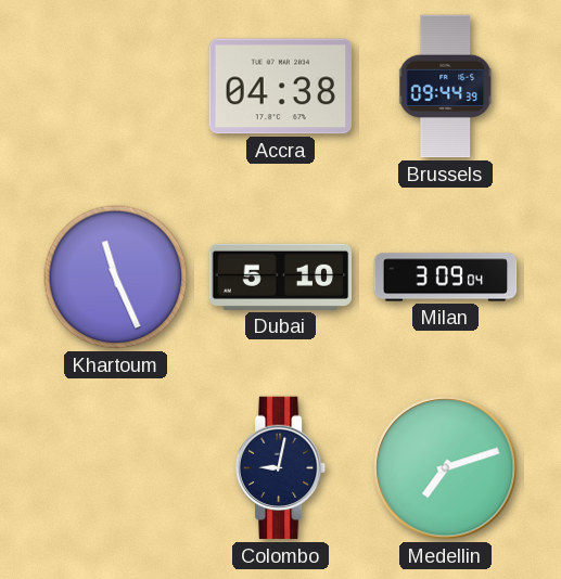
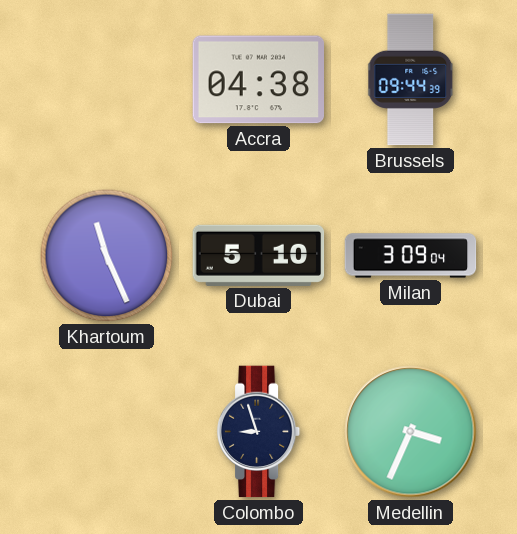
Colombo: 9:02 -> 8:57
Medellin: 7:12 -> 3:34
